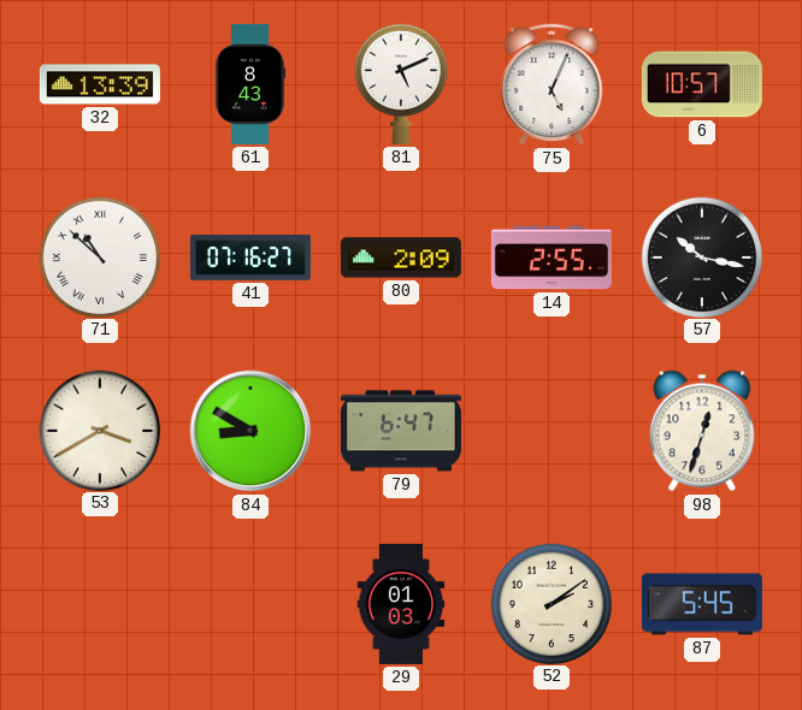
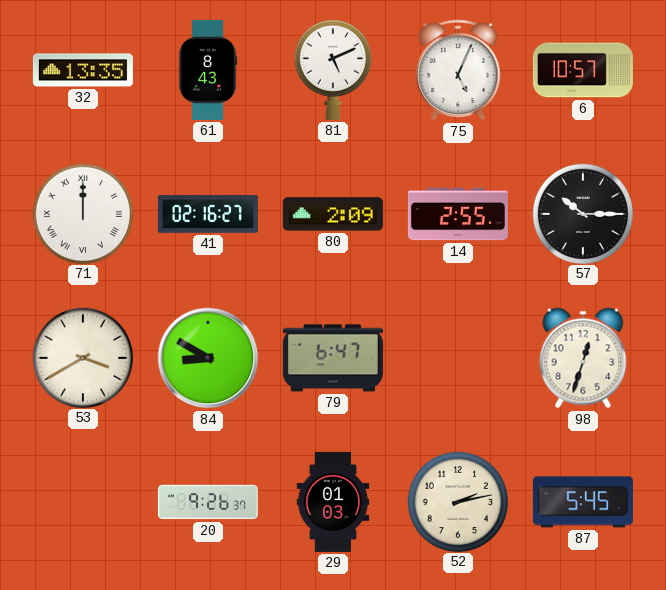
32: 13:39 -> 13:35
71: 10:52 -> 12:00
41: 07:16 -> 02:16
57: 10:17 -> 10:15
20: none -> 9:26
52: 2:09 -> 2:13
